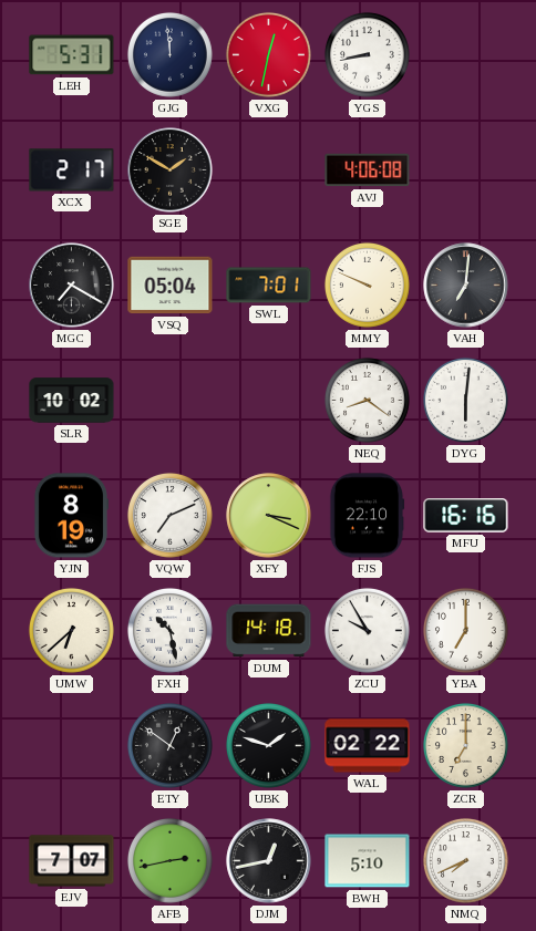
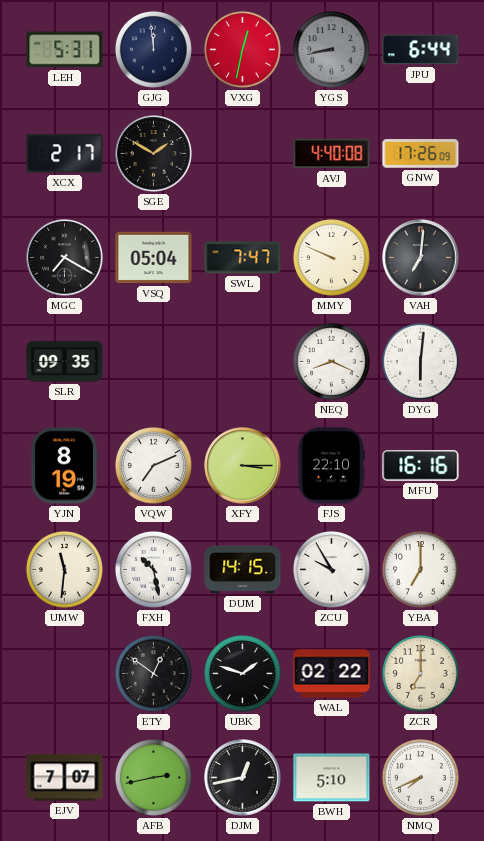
YGS dial: white -> grey
JPU: none -> 6:44
AVJ: 4:06 -> 4:40
GNW: none -> 17:26
SWL: 7:01 -> 7:47
SLR: 10:02 -> 09:35
NEQ: 8:21 -> 8:19
XFY: 3:19 -> 3:15
UMW: 6:38 -> 11:31
DUM: 14:18 -> 14:15
